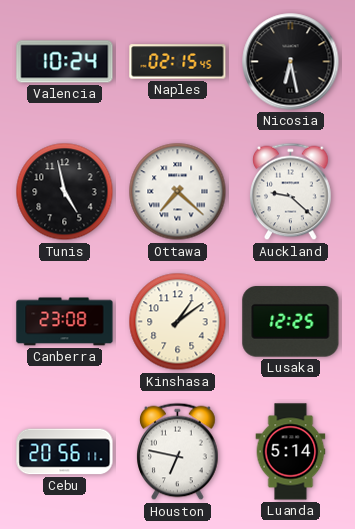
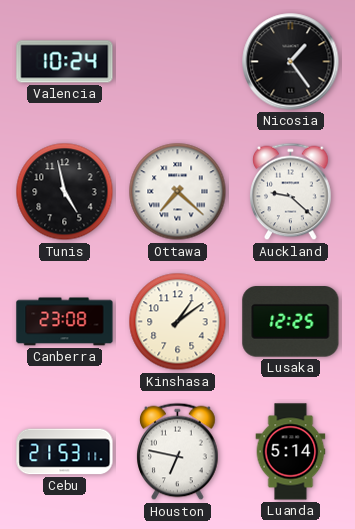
Naples: 02:15 -> none
Nicosia: 6:28 -> 1:24
Cebu: 20:56 -> 21:53
